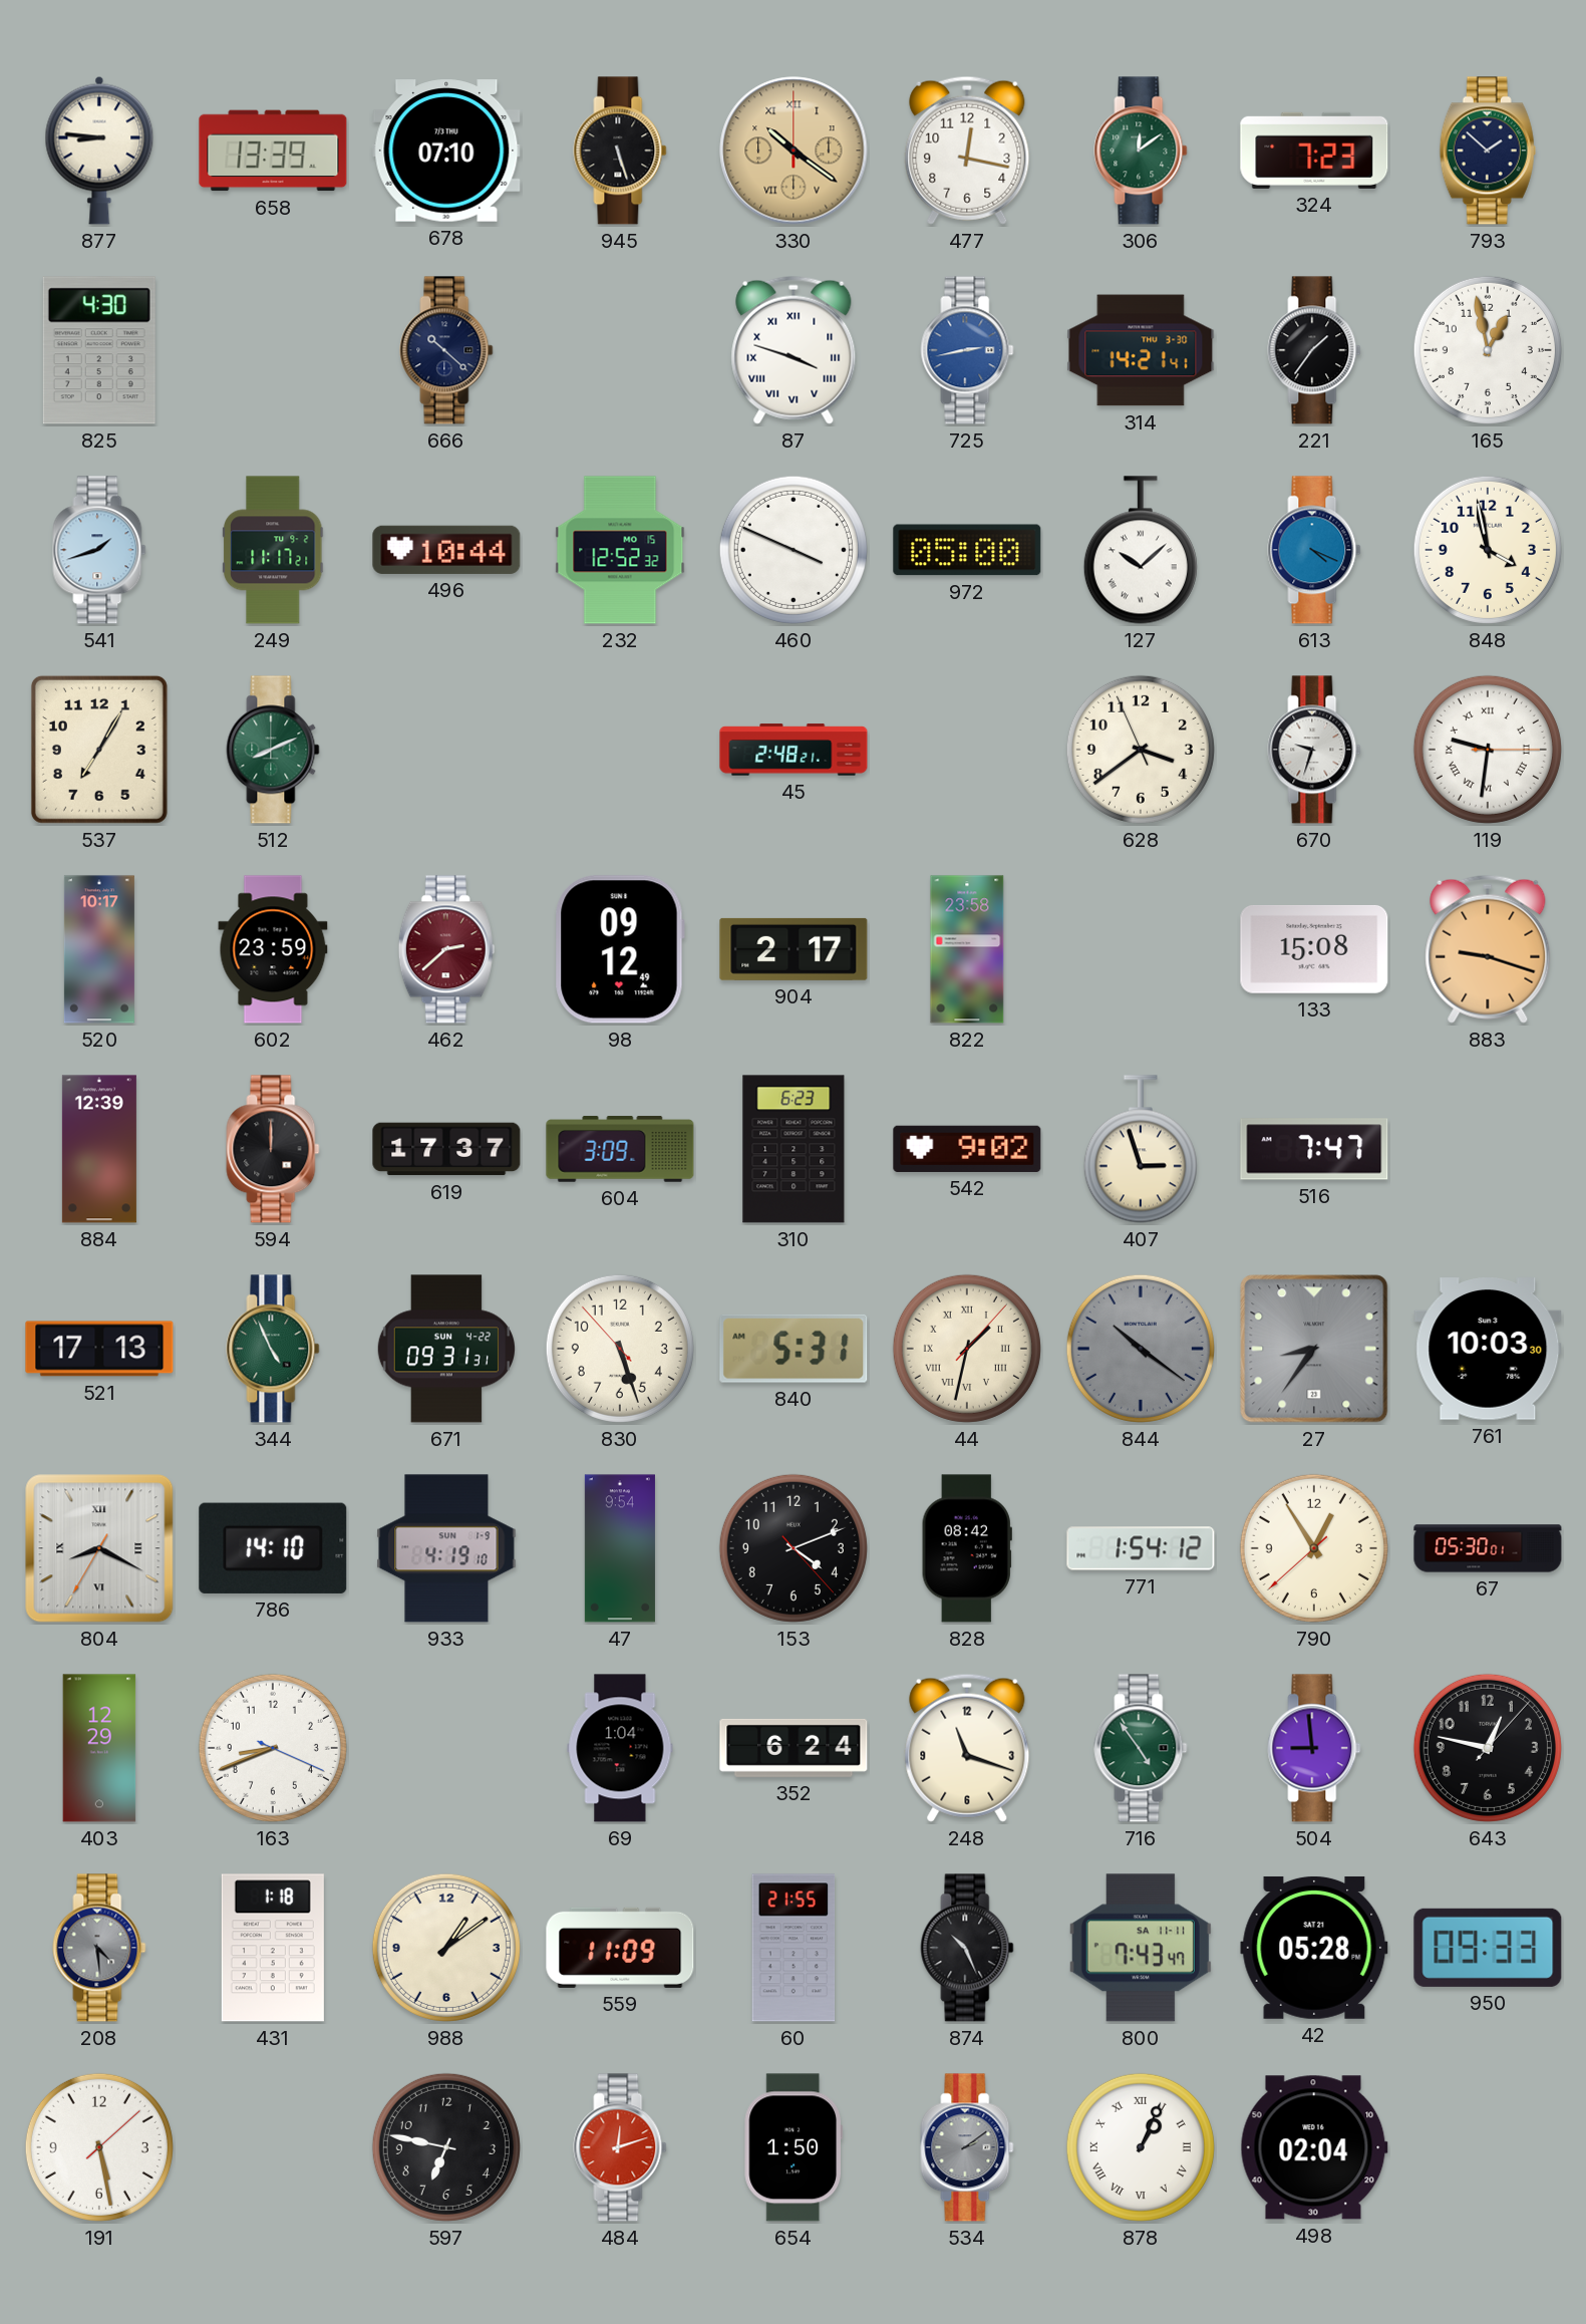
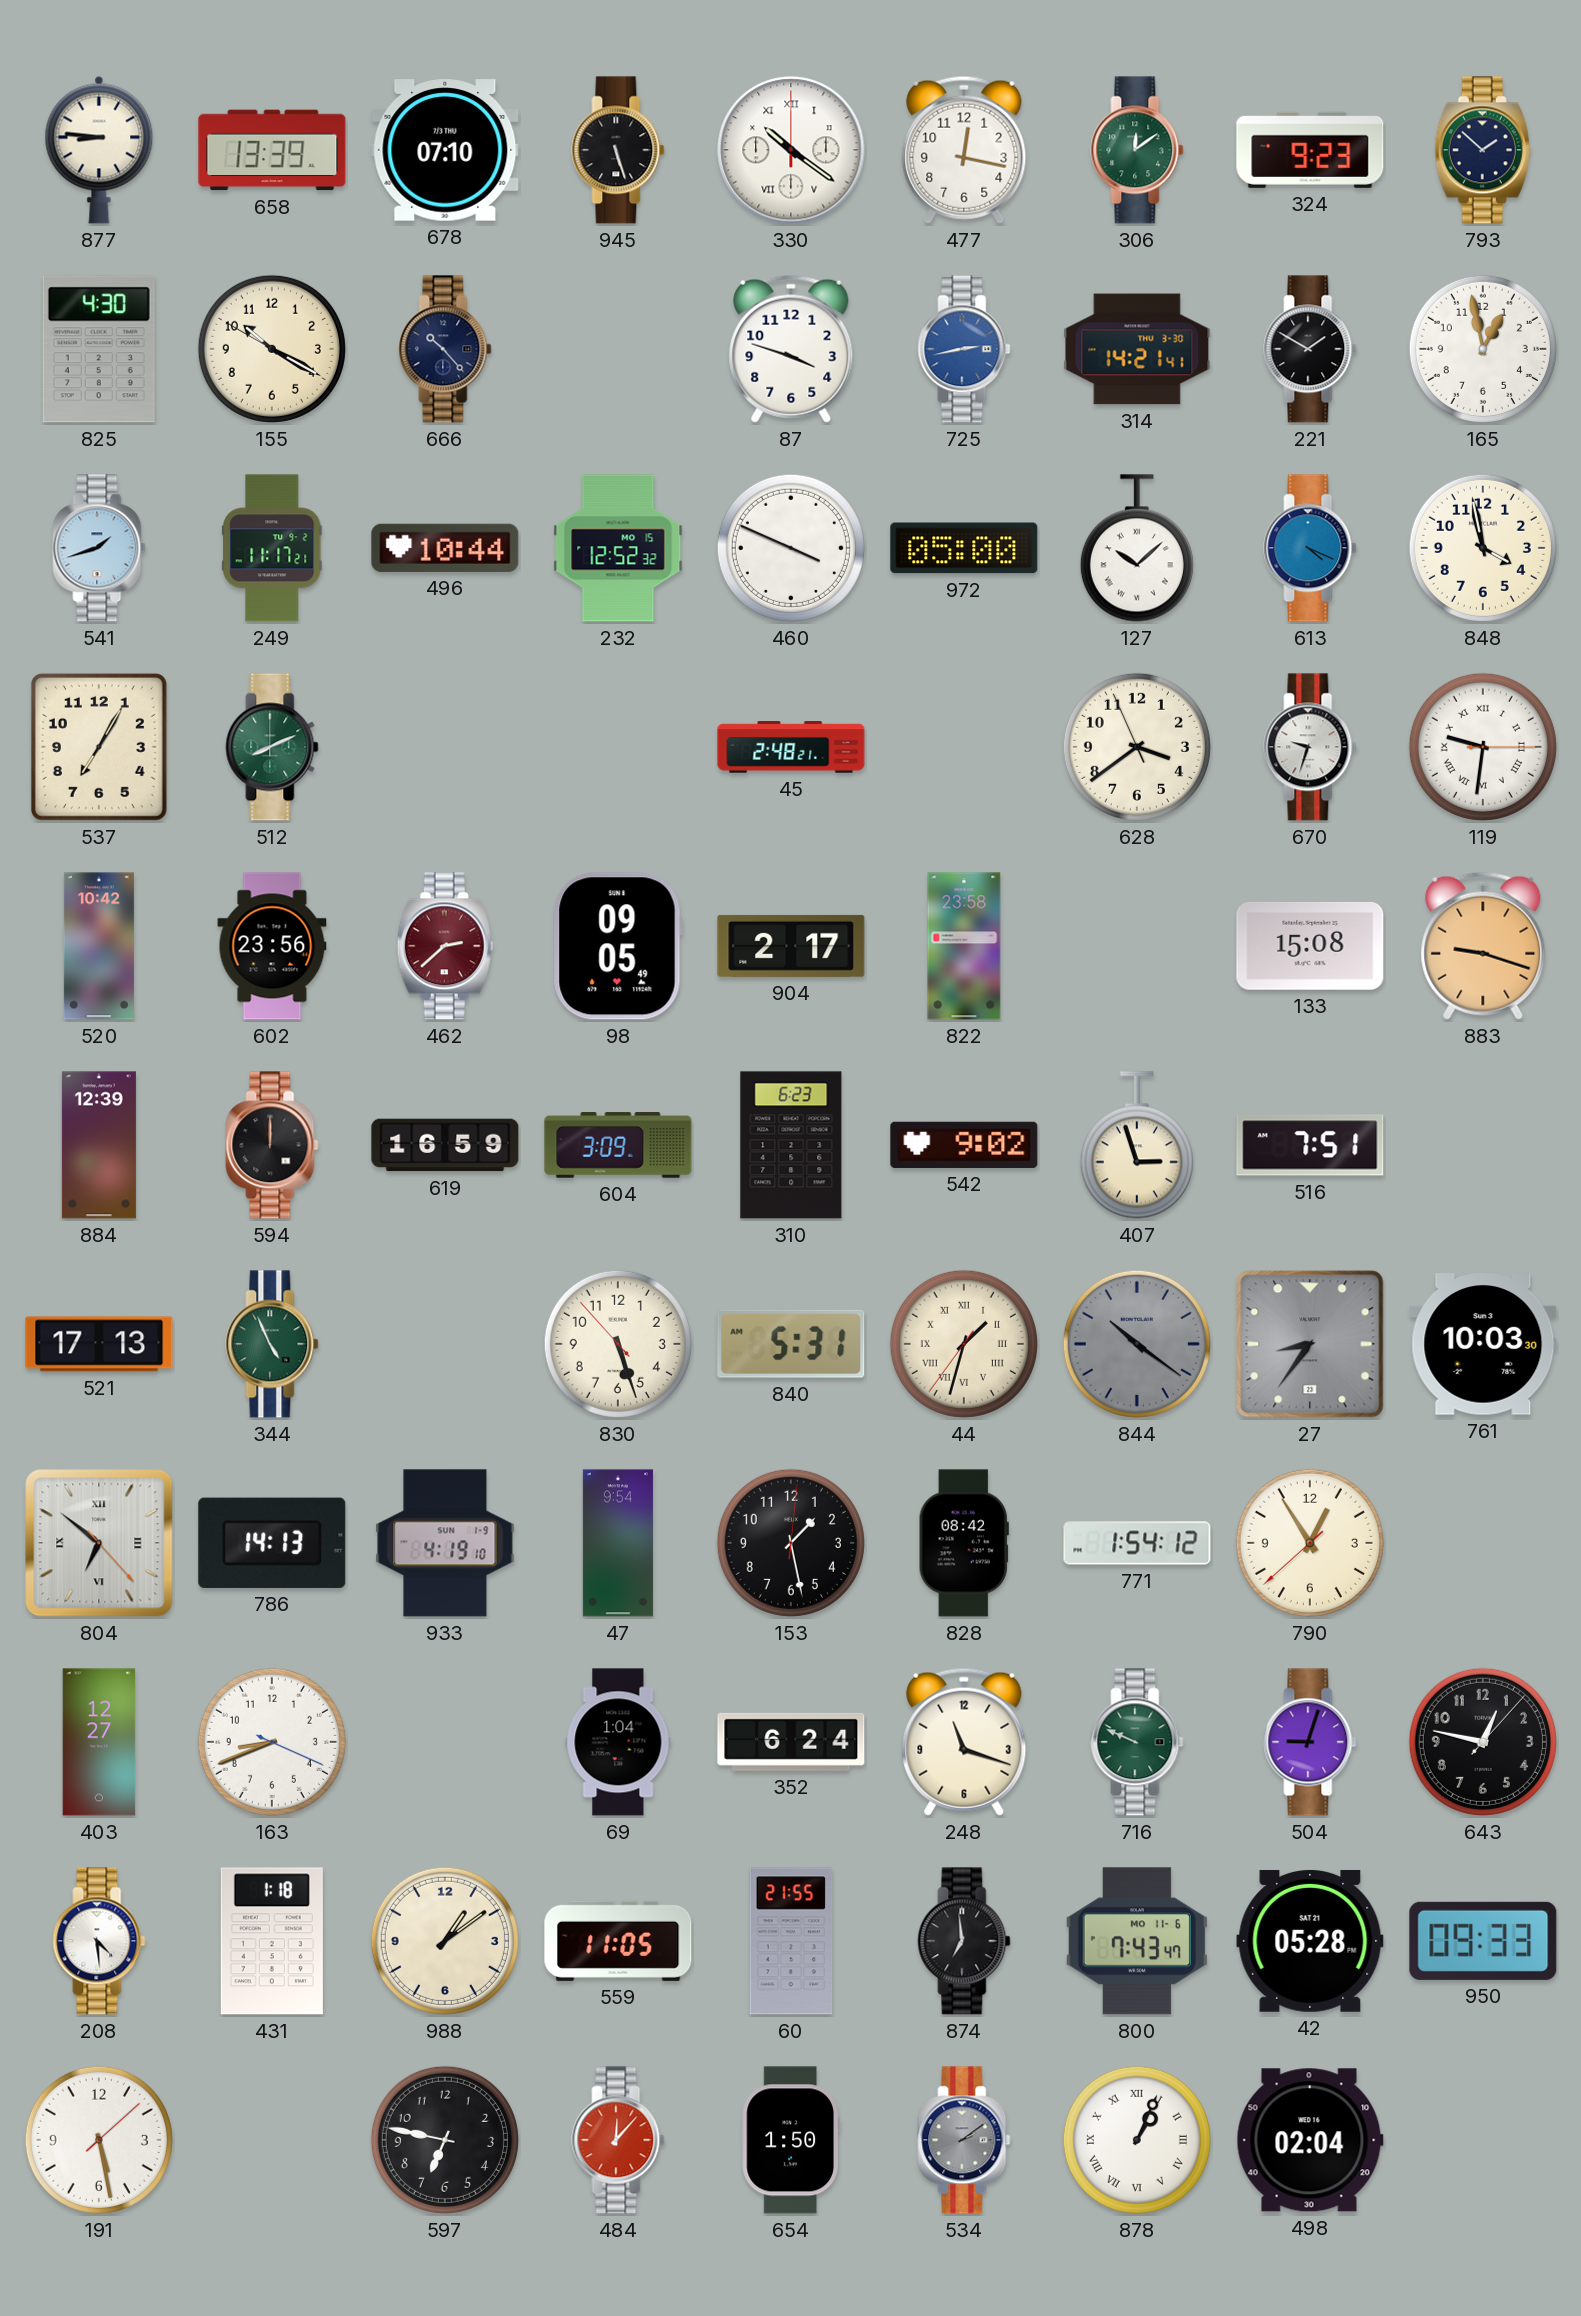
330 dial: champagne -> white
324: 7:23 -> 9:23
155: none -> 10:19
666: 10:22 -> 10:23
87 numerals: Roman -> Arabic
221: 1:36 -> 1:50
520: 10:17 -> 10:42
602: 23:59 -> 23:56
98: 09:12 -> 09:05
619: 17:37 -> 16:59
516: 7:47 -> 7:51
671: 09:31 -> none
44: 1:32:07 -> 1:32:36
804: 8:19 -> 6:51
786: 14:10 -> 14:13
153: 4:11 -> 1:28
67: 05:30 -> none
403: 12:29 -> 12:27
716: 4:54 -> 9:49
504: 8:59 -> 9:03
208 dial: grey -> white
559: 11:09 -> 11:05
874: 10:26 -> 6:59
800 date: SA 11-11 -> MO 11-6
484: 12:12 -> 12:07
